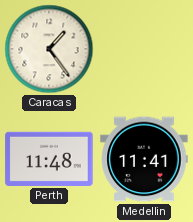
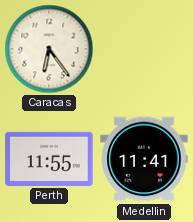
Caracas: 1:24 -> 6:24
Perth: 11:48 -> 11:55
